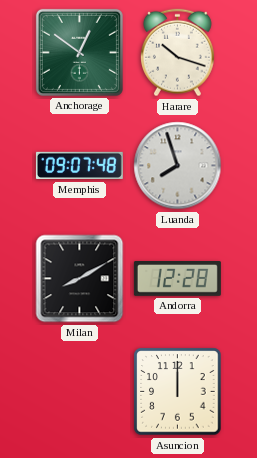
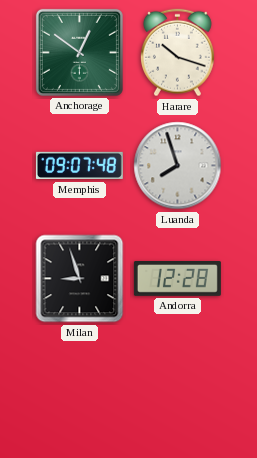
Milan: 8:10 -> 8:57
Asuncion: 12:00 -> none
